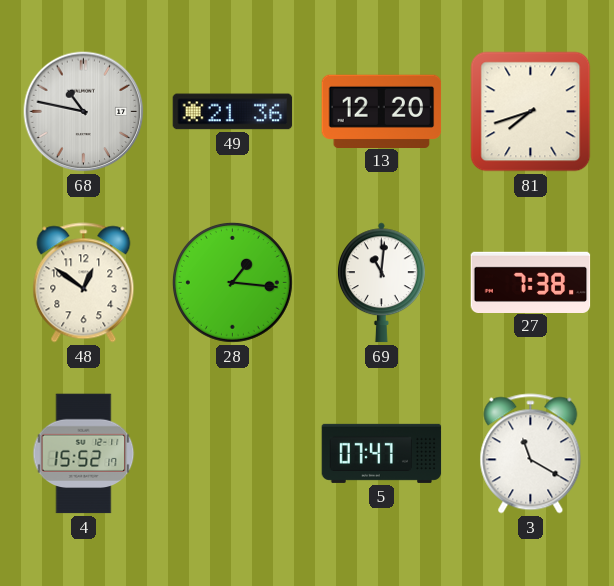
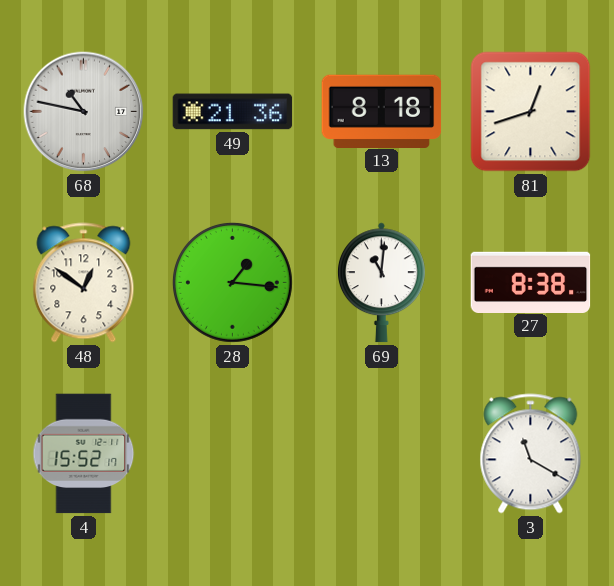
13: 12:20 -> 8:18
81: 7:42 -> 12:42
27: 7:38 -> 8:38
5: 07:47 -> none
